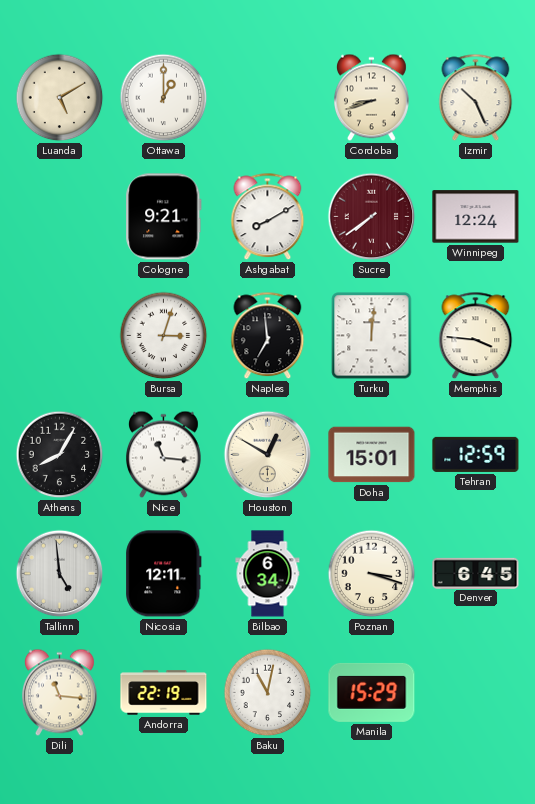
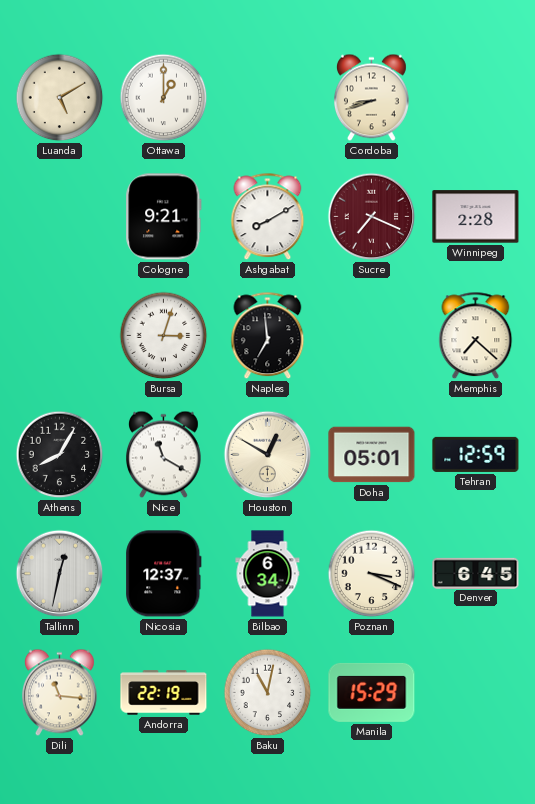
Izmir: 10:26 -> none
Sucre: 7:39 -> 7:19
Winnipeg: 12:24 -> 2:28
Turku: 12:01 -> none
Memphis: 3:46 -> 7:22
Nice: 11:16 -> 11:20
Doha: 15:01 -> 05:01
Tallinn: 4:59 -> 12:32
Nicosia: 12:11 -> 12:37
Poznan: 3:18 -> 3:19
